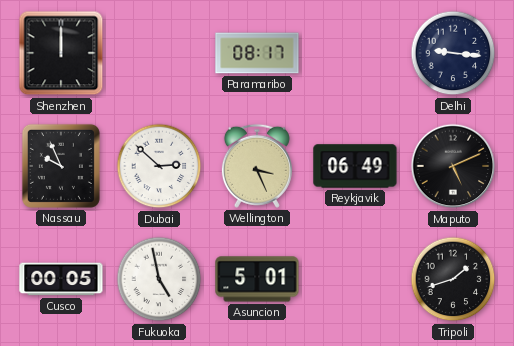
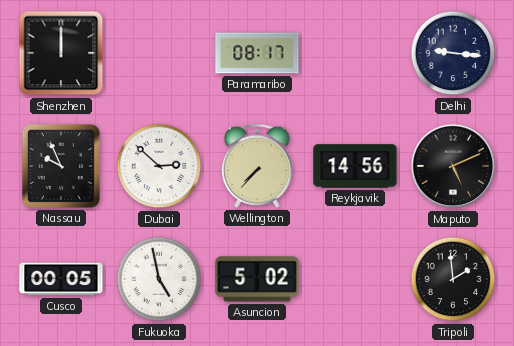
Wellington: 3:26 -> 7:37
Reykjavik: 06:49 -> 14:56
Asuncion: 5:01 -> 5:02
Tripoli: 1:42 -> 1:59
